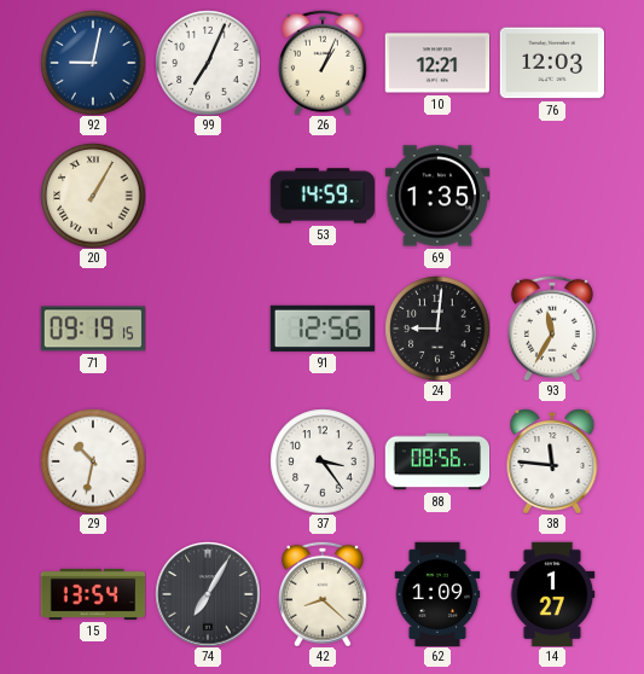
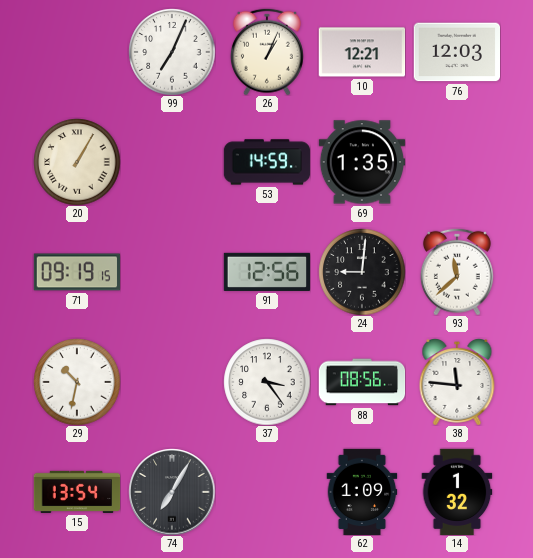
92: 9:02 -> none
93: 11:35 -> 11:38
42: 8:22 -> none
14: 1:27 -> 1:32
